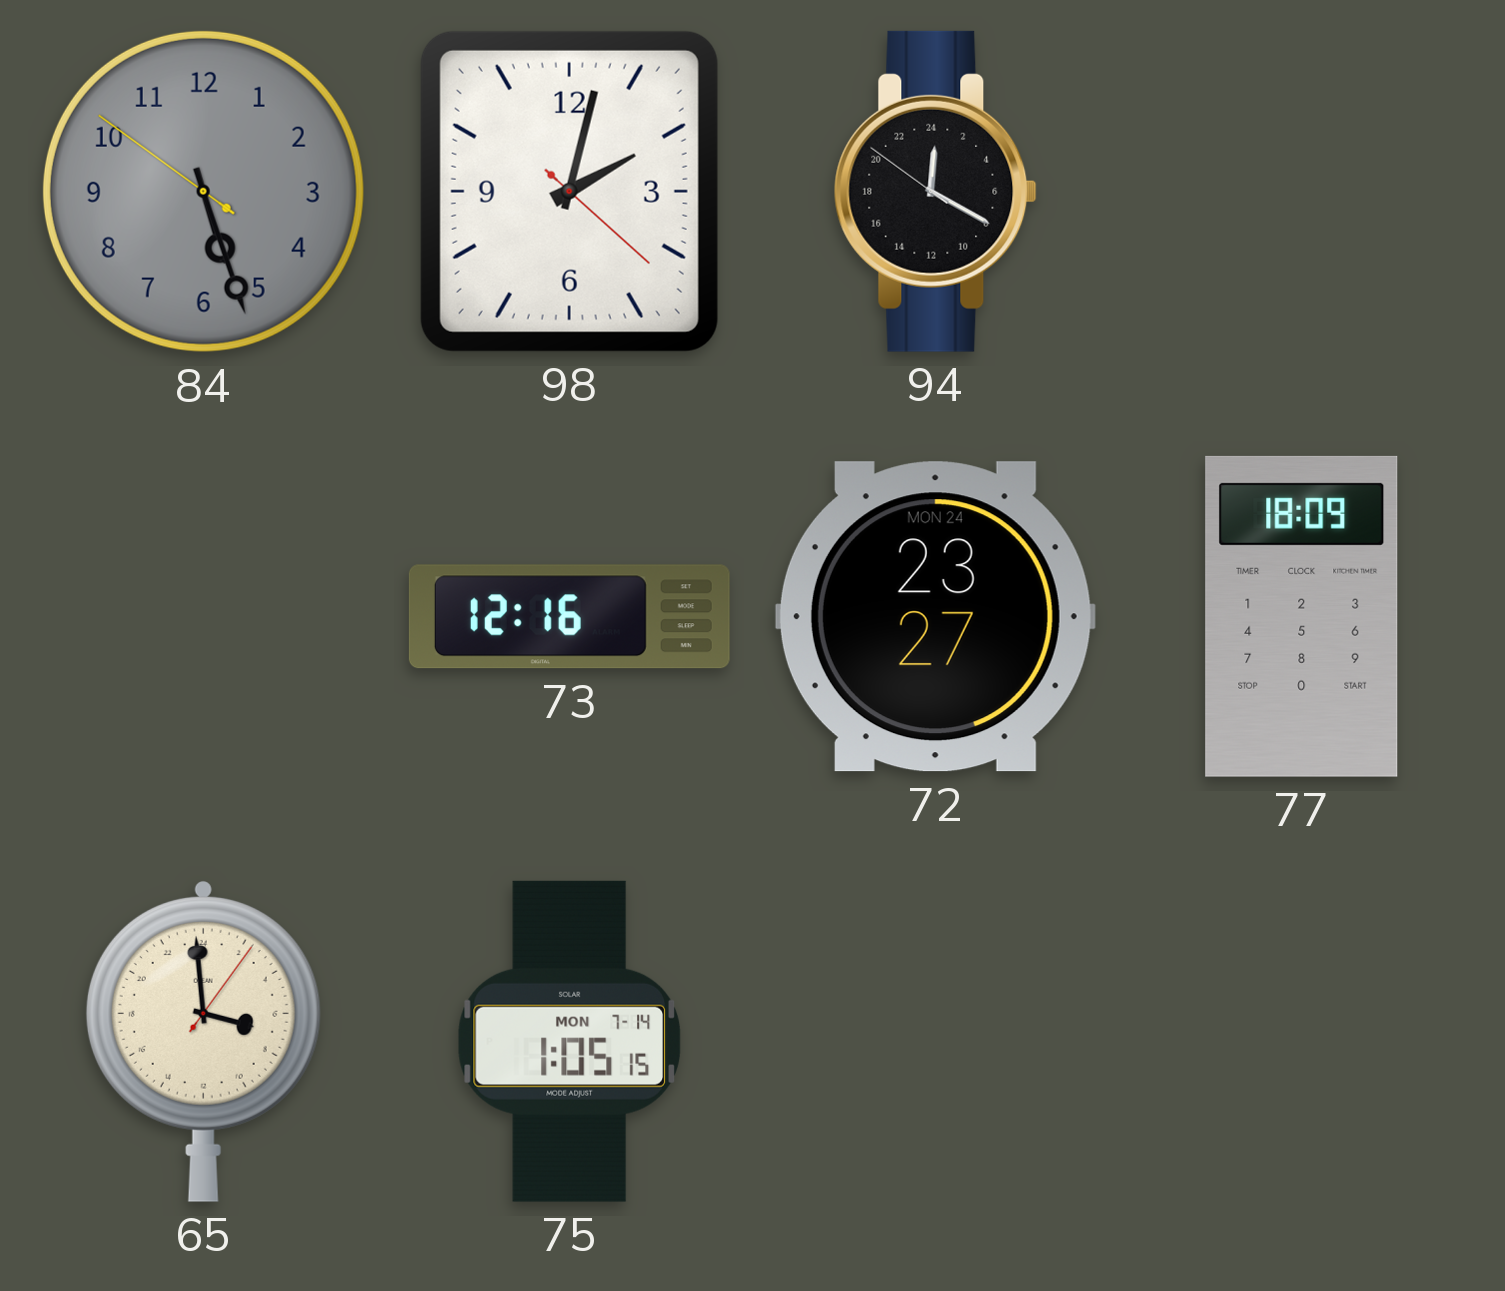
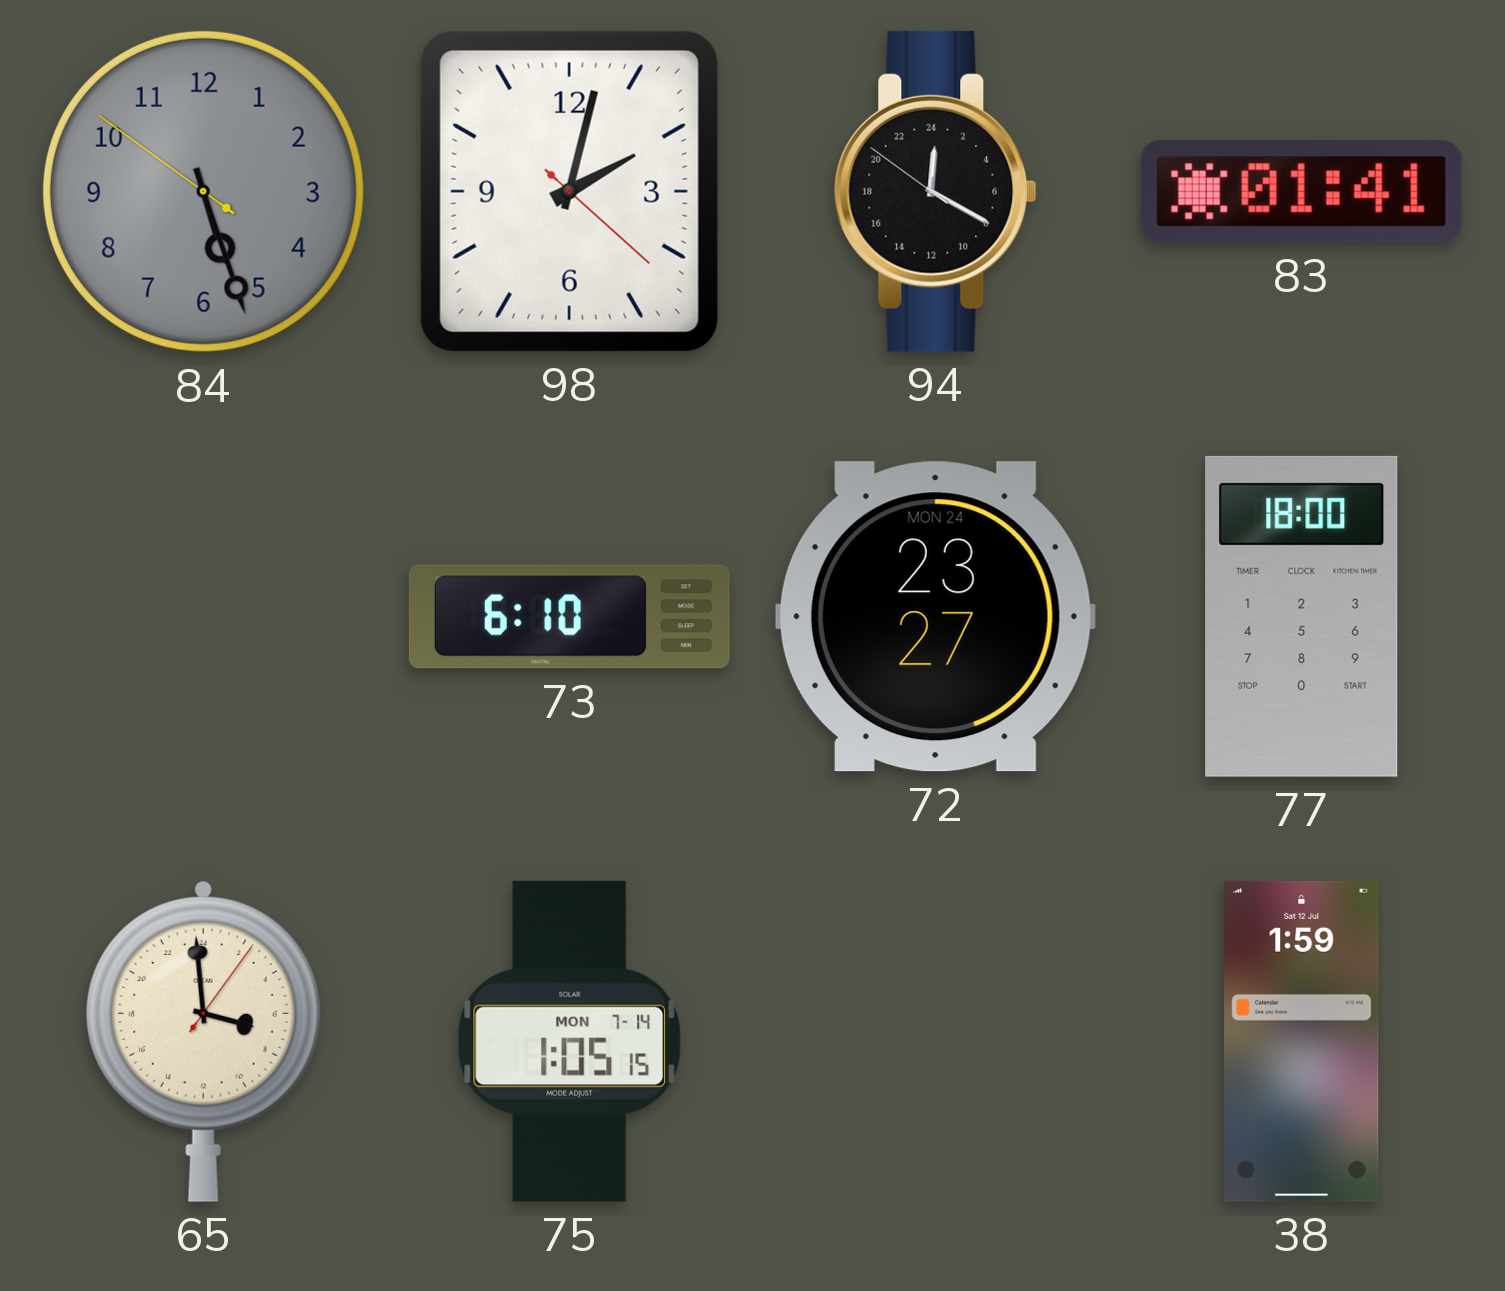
83: none -> 01:41
73: 12:16 -> 6:10
77: 18:09 -> 18:00
38: none -> 1:59
